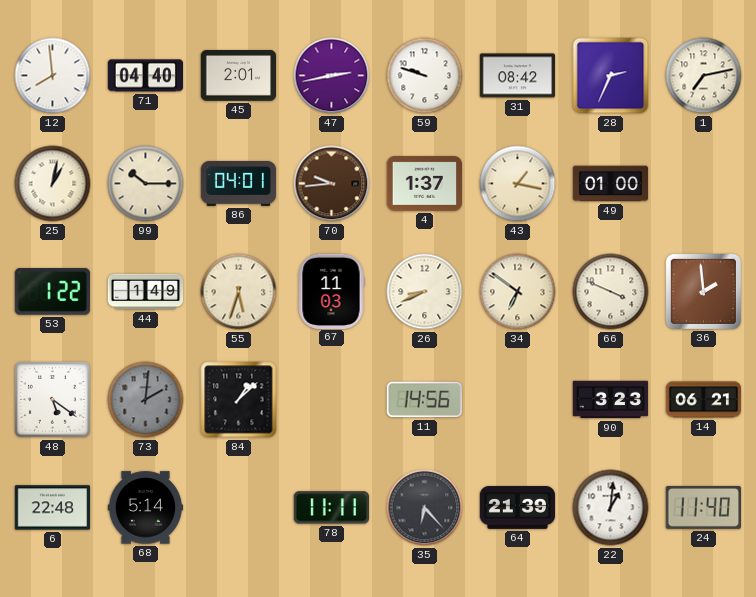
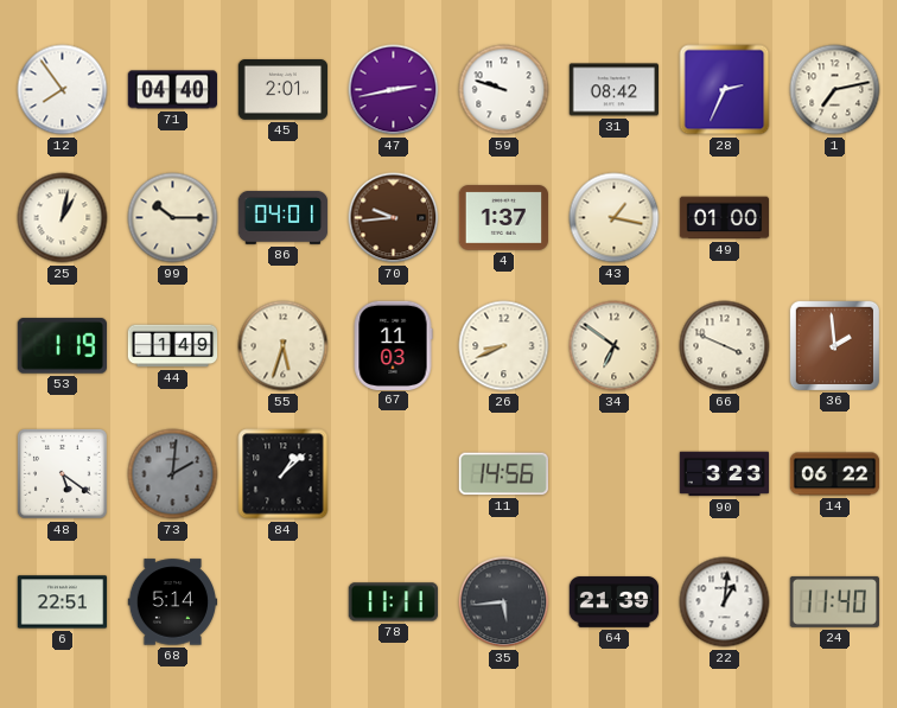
12: 7:59 -> 7:54
53: 1:22 -> 1:19
14: 06:21 -> 06:22
6: 22:48 -> 22:51
35: 6:23 -> 5:44
